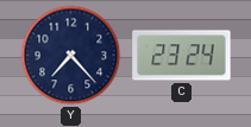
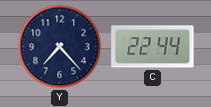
C: 23:24 -> 22:44
